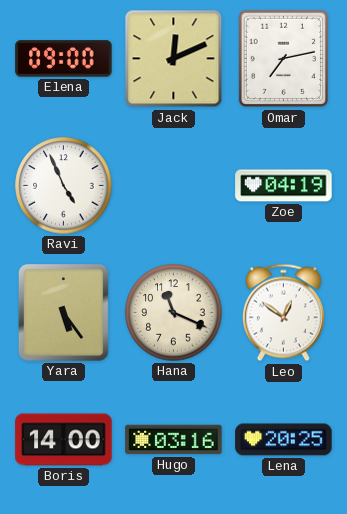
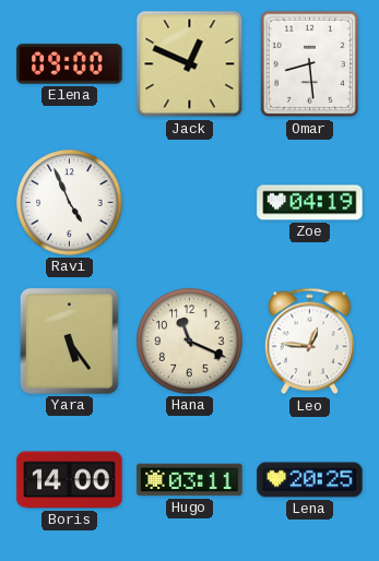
Jack: 12:11 -> 12:49
Omar: 7:13 -> 8:29
Leo: 12:51 -> 12:46
Hugo: 03:16 -> 03:11
